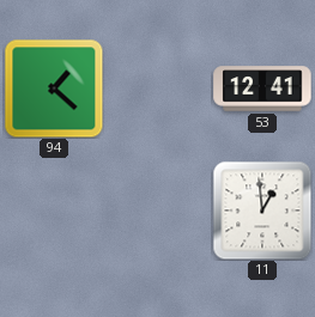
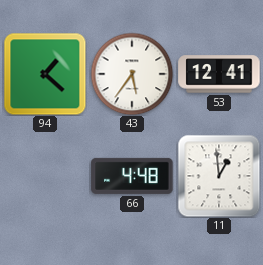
43: none -> 5:36
66: none -> 4:48
